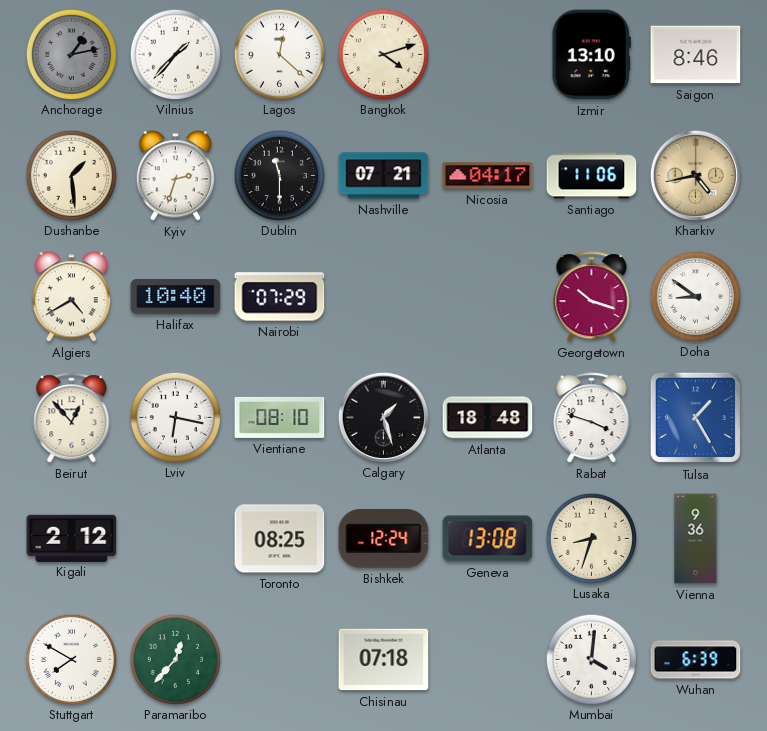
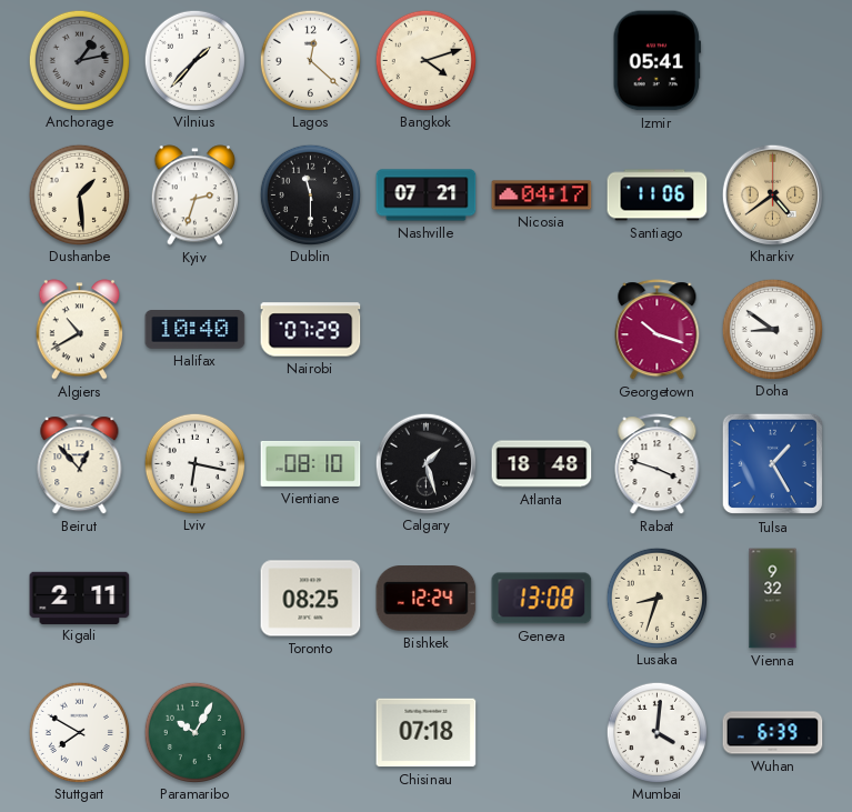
Izmir: 13:10 -> 05:41
Saigon: 8:46 -> none
Kharkiv: 4:43 -> 4:39
Algiers: 4:40 -> 10:40
Kigali: 2:12 -> 2:11
Vienna: 9:36 -> 9:32
Paramaribo: 12:37 -> 10:05
